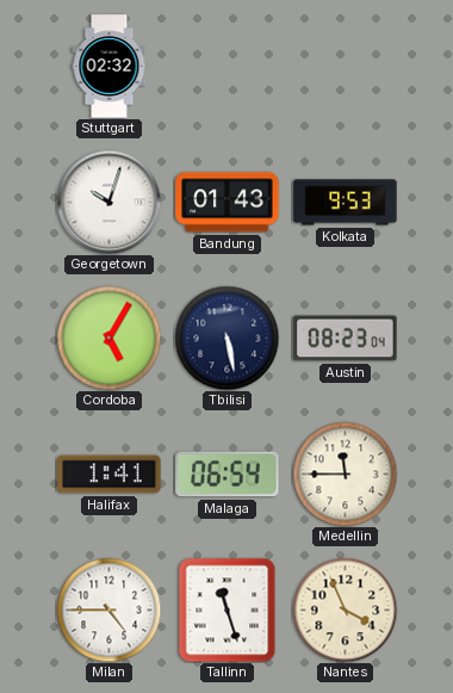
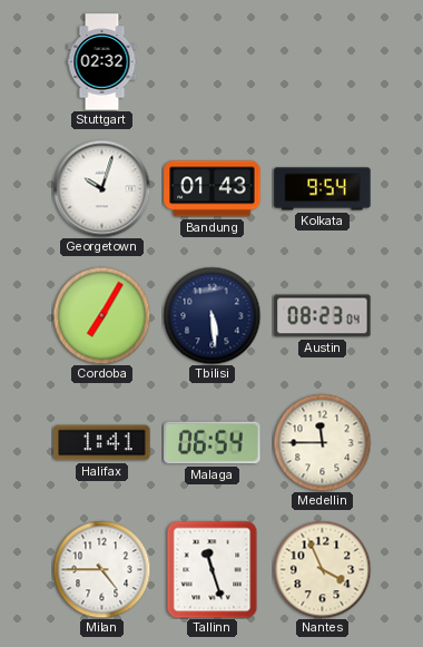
Kolkata: 9:53 -> 9:54
Cordoba: 5:05 -> 7:05
Tbilisi: 5:28 -> 5:29
